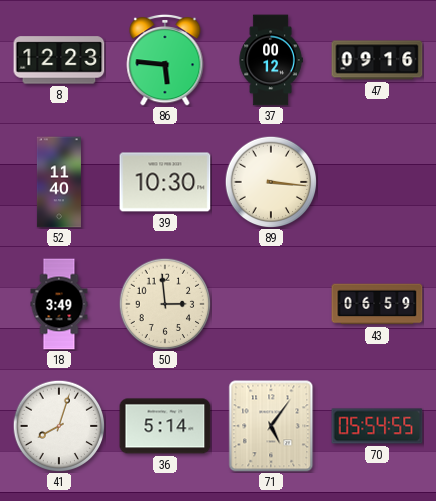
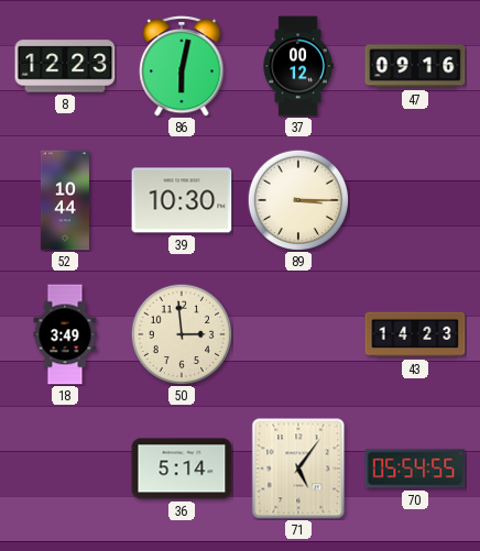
86: 5:46 -> 6:02
52: 11:40 -> 10:44
89: 3:16 -> 3:15
43: 06:59 -> 14:23
41: 8:03 -> none
